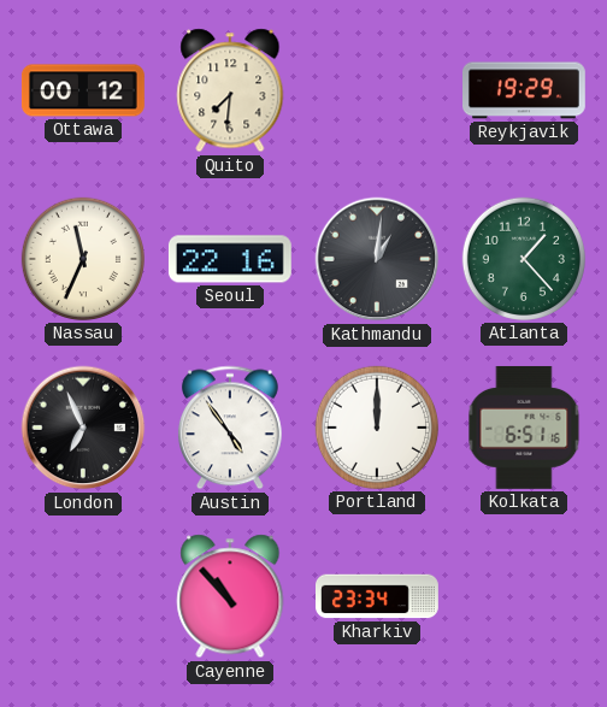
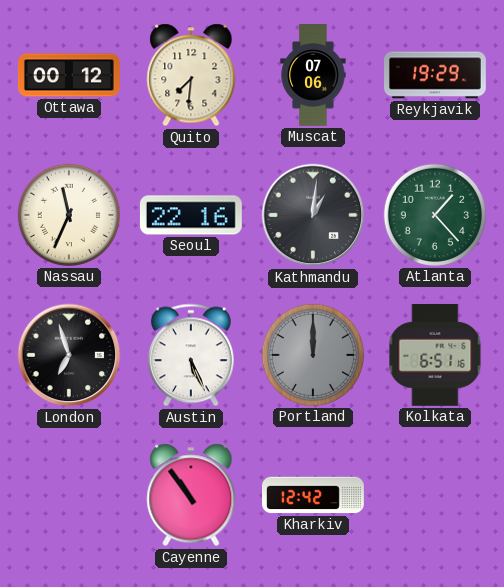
Muscat: none -> 07:06
London: 6:56 -> 6:57
Austin: 4:54 -> 5:26
Portland dial: white -> grey
Cayenne: 10:53 -> 10:54
Kharkiv: 23:34 -> 12:42
